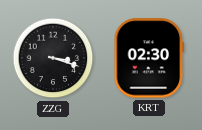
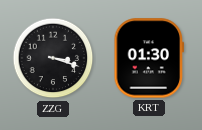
KRT: 02:30 -> 01:30
